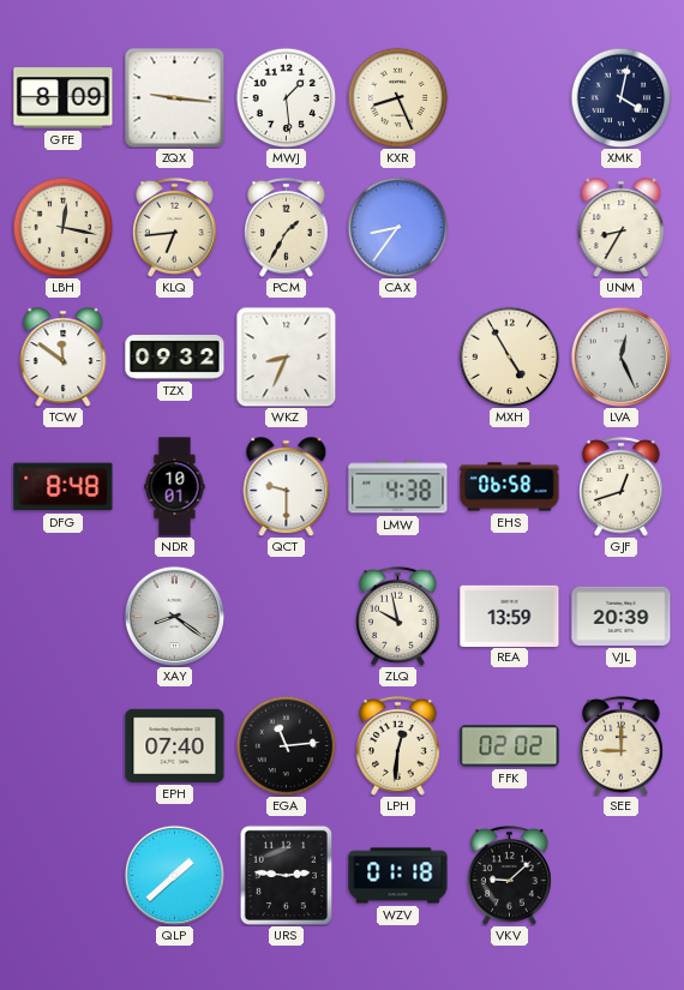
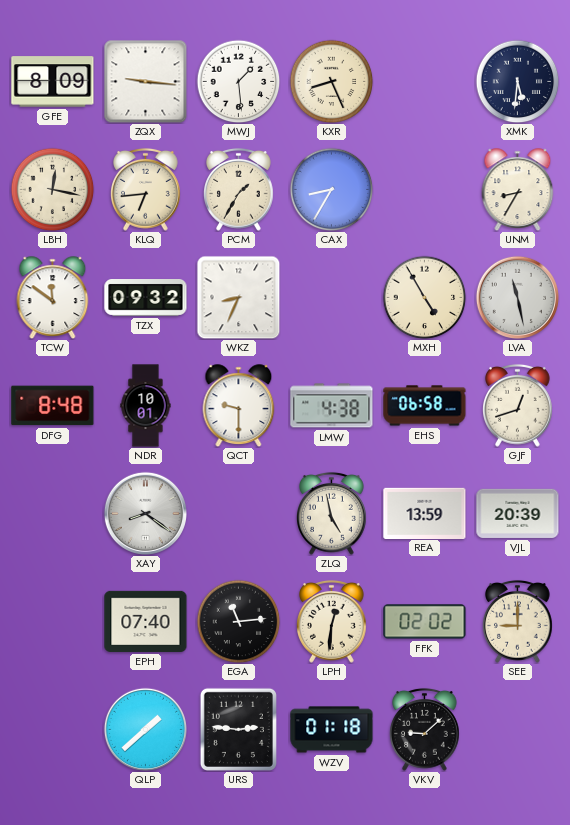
XMK: 4:02 -> 5:31
CAX: 8:36 -> 8:35
LVA: 12:26 -> 11:28
ZLQ: 9:58 -> 4:58
